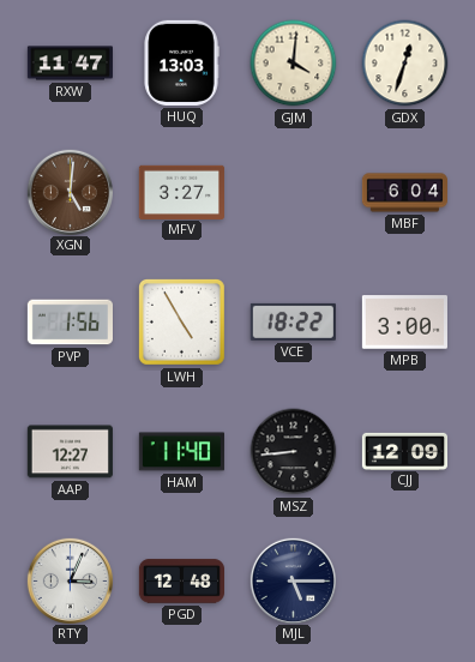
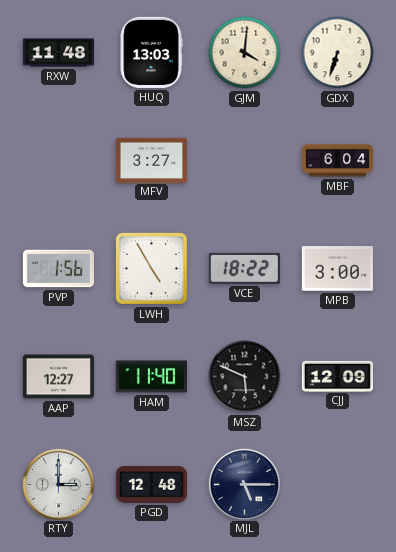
RXW: 11:47 -> 11:48
GDX: 12:33 -> 6:33
XGN: 5:01 -> none
MSZ: 8:44 -> 5:49
RTY: 3:04 -> 3:00
